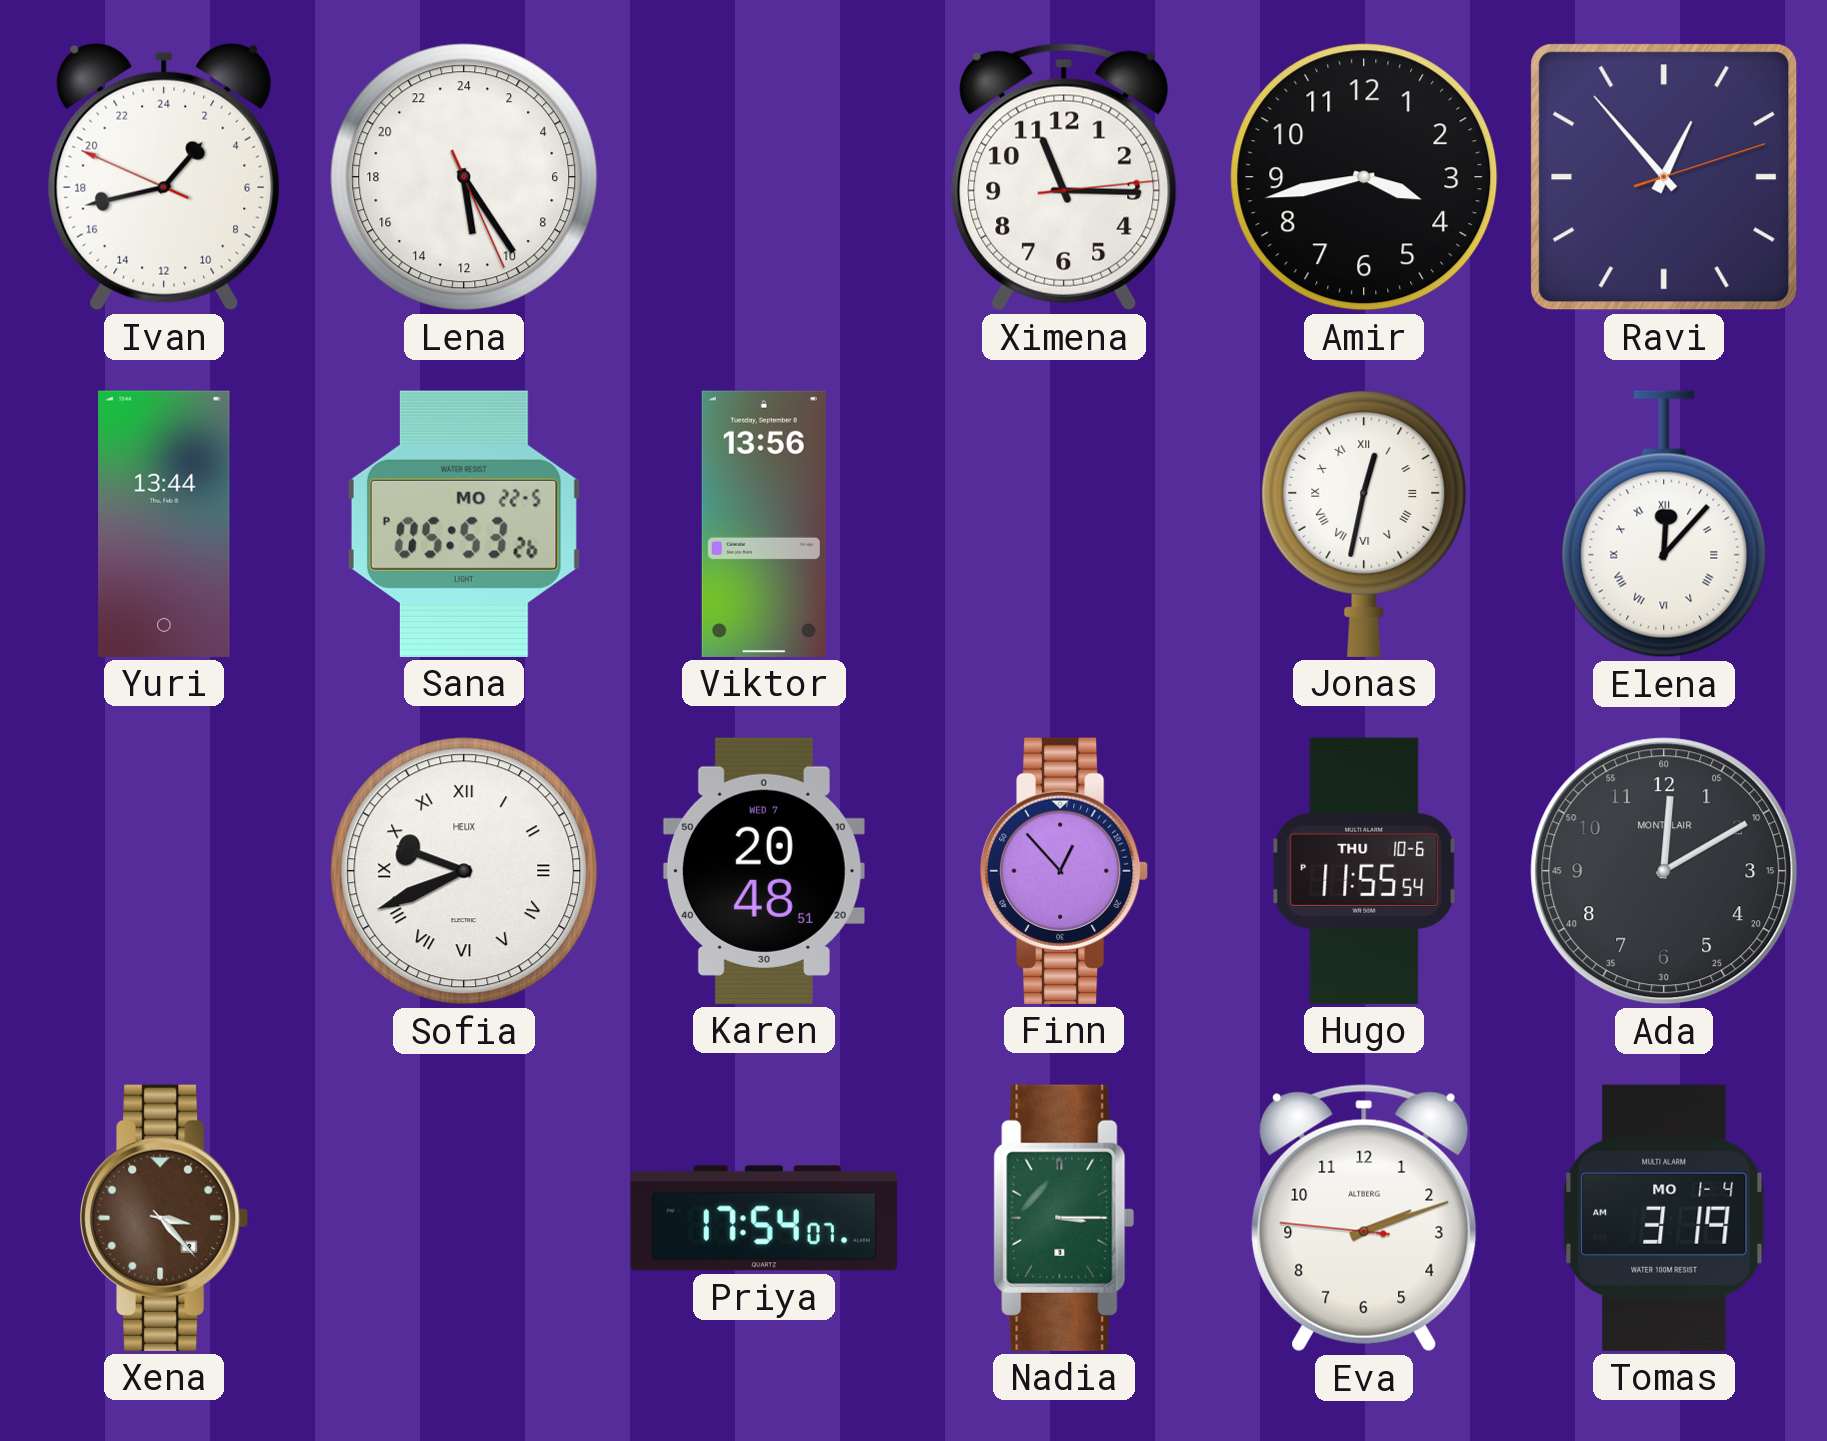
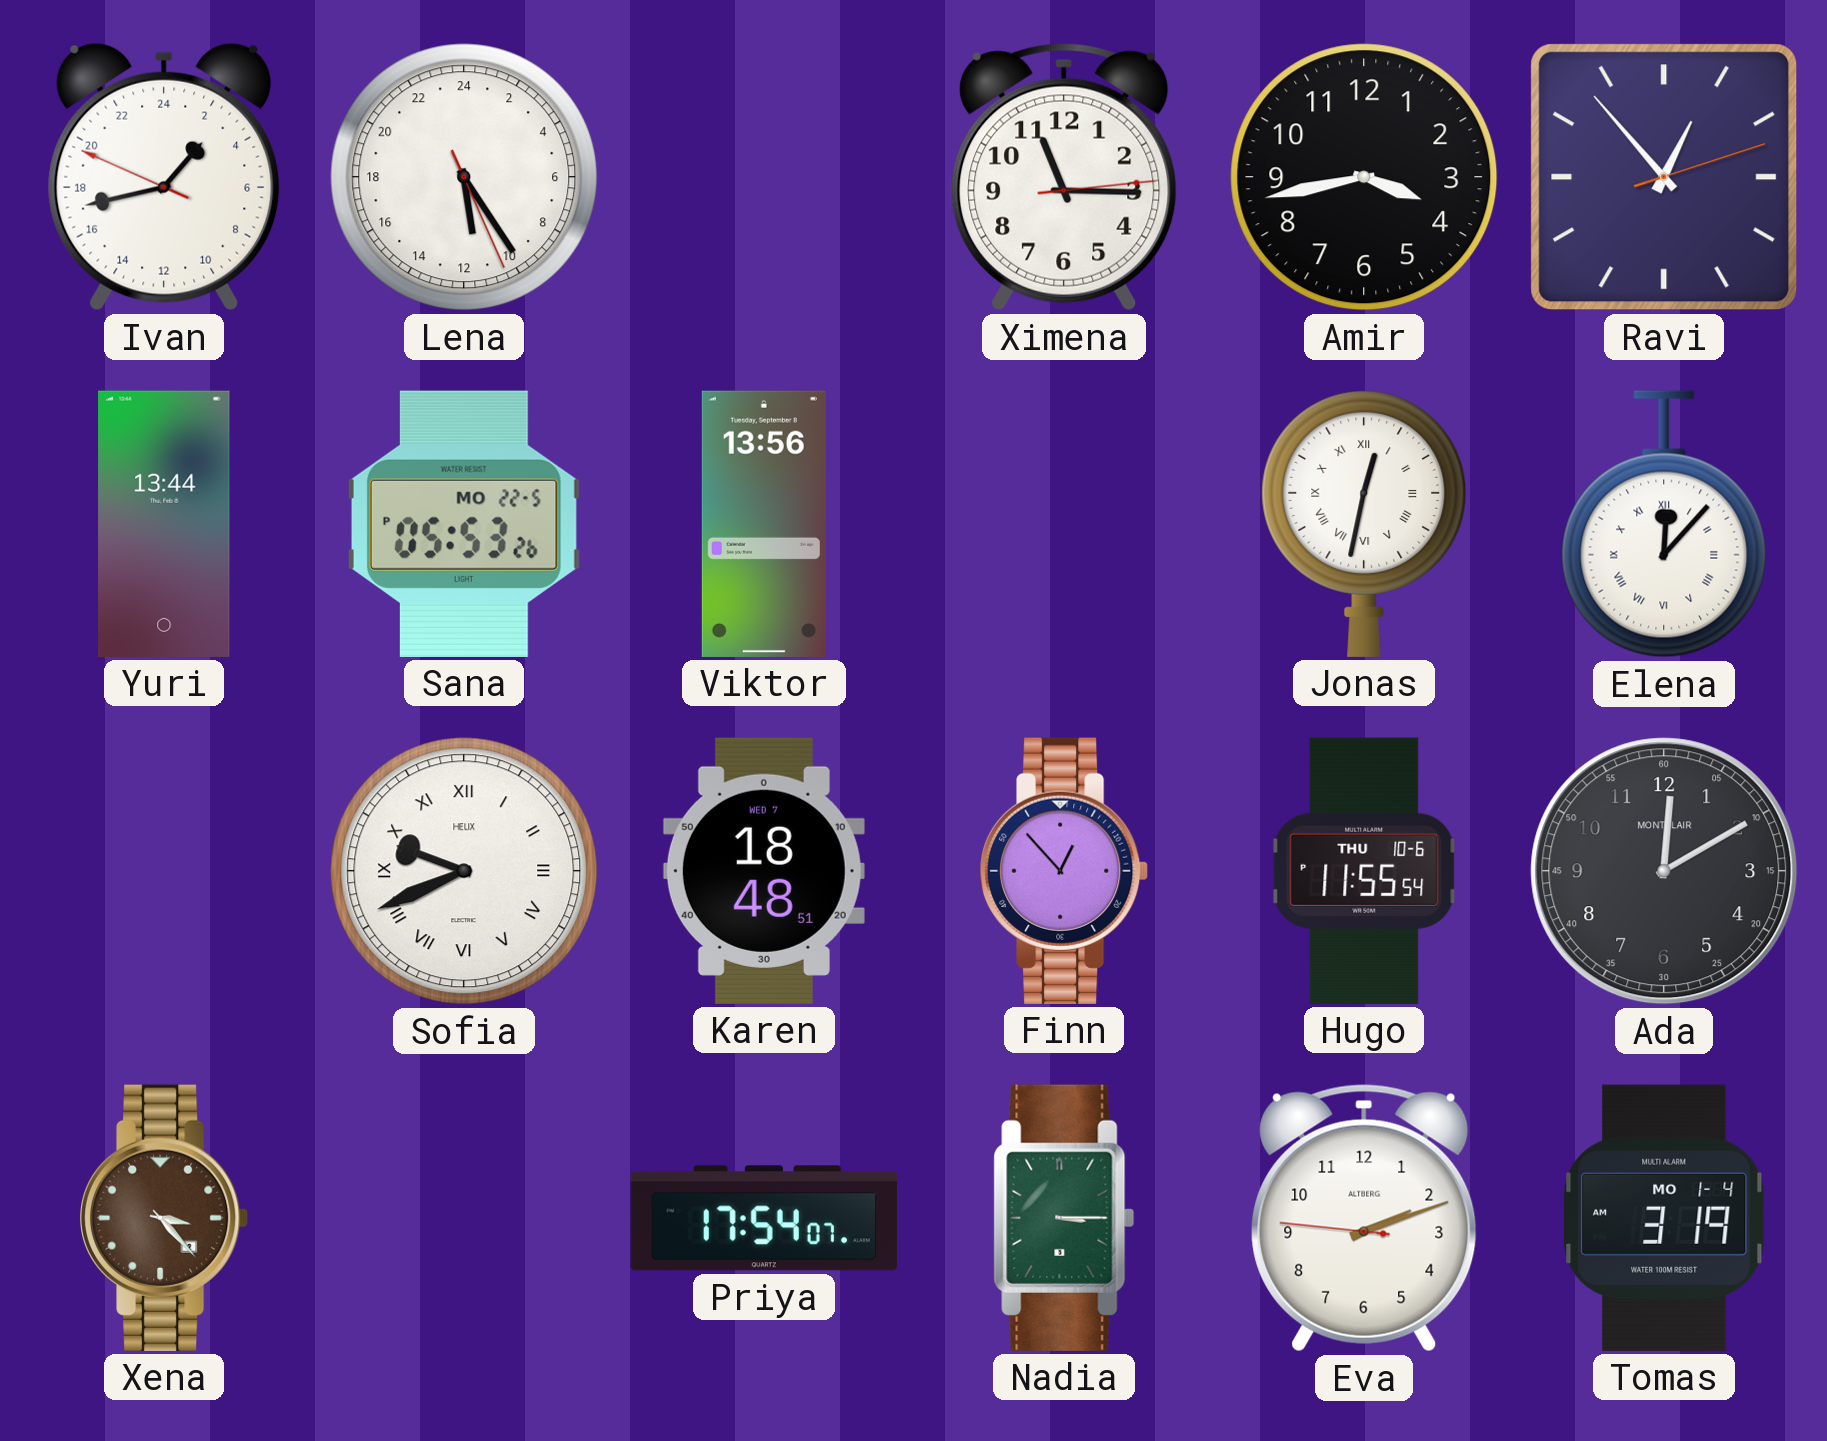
Karen: 20:48 -> 18:48
